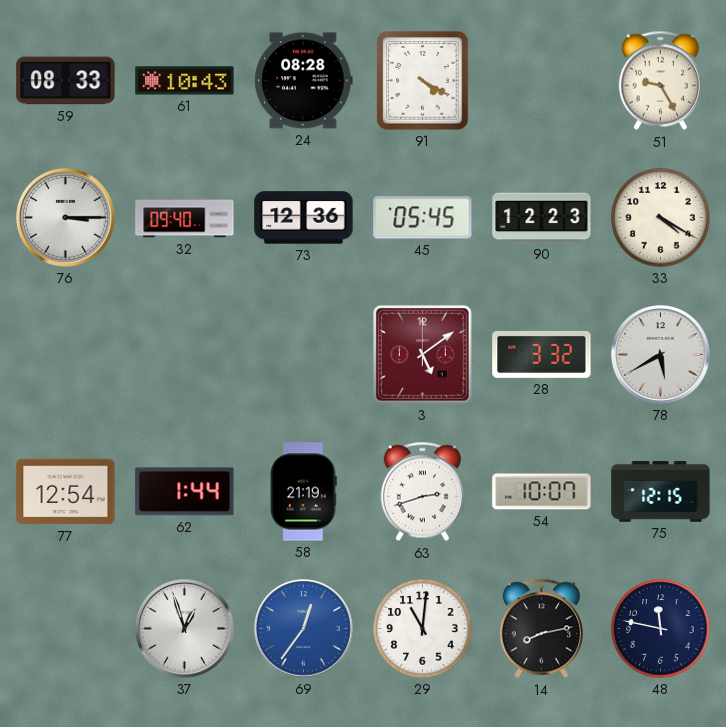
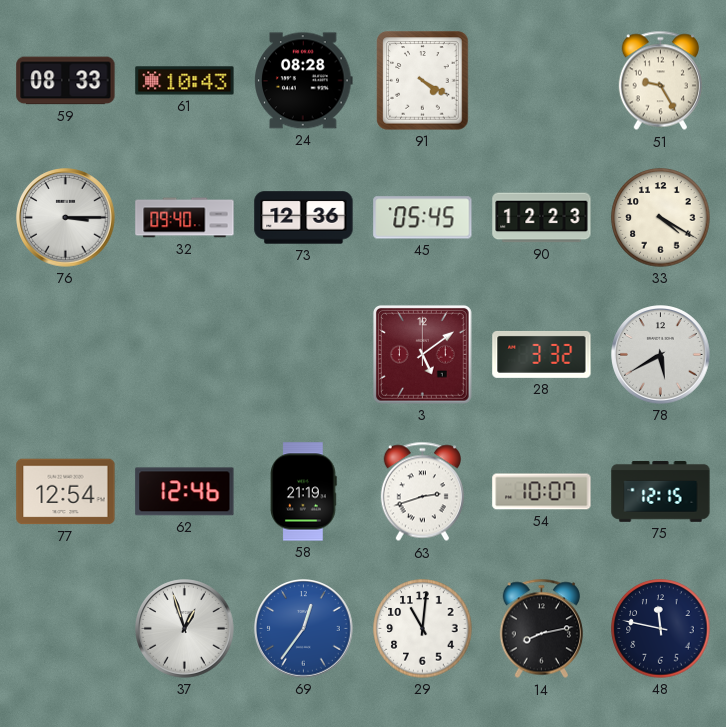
62: 1:44 -> 12:46
